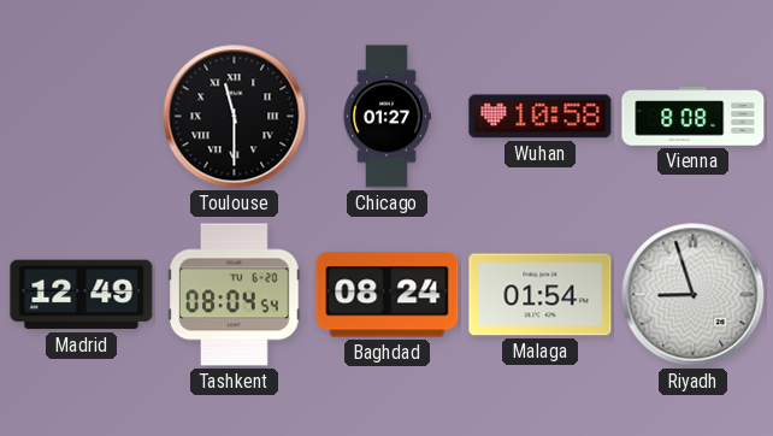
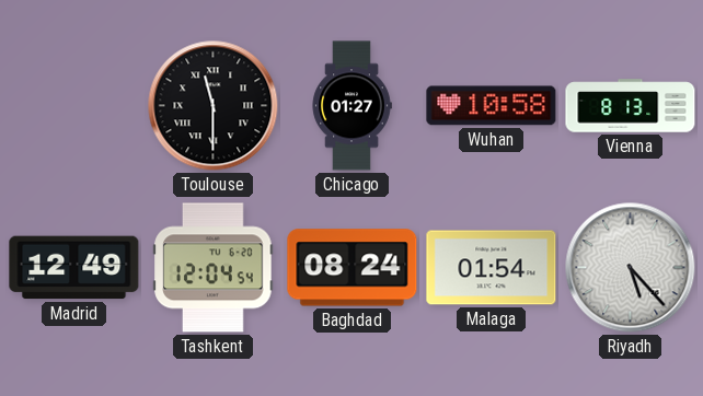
Vienna: 8:08 -> 8:13
Tashkent: 08:04 -> 12:04
Riyadh: 8:57 -> 5:23
